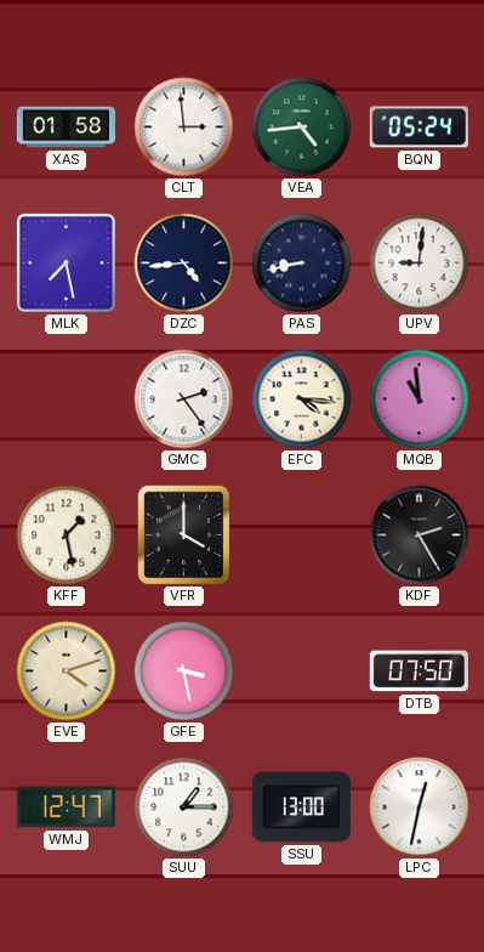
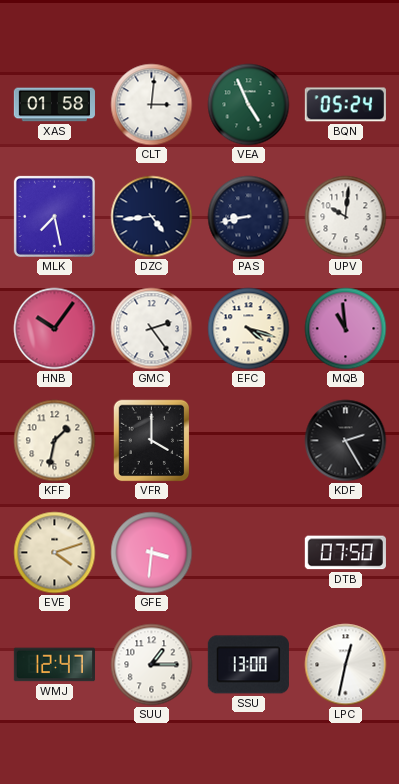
CLT: 2:59 -> 3:01
VEA: 4:44 -> 4:56
UPV: 9:01 -> 10:01
HNB: none -> 10:06
EFC: 4:16 -> 4:18
KFF: 1:28 -> 1:32
GFE: 3:28 -> 3:31
